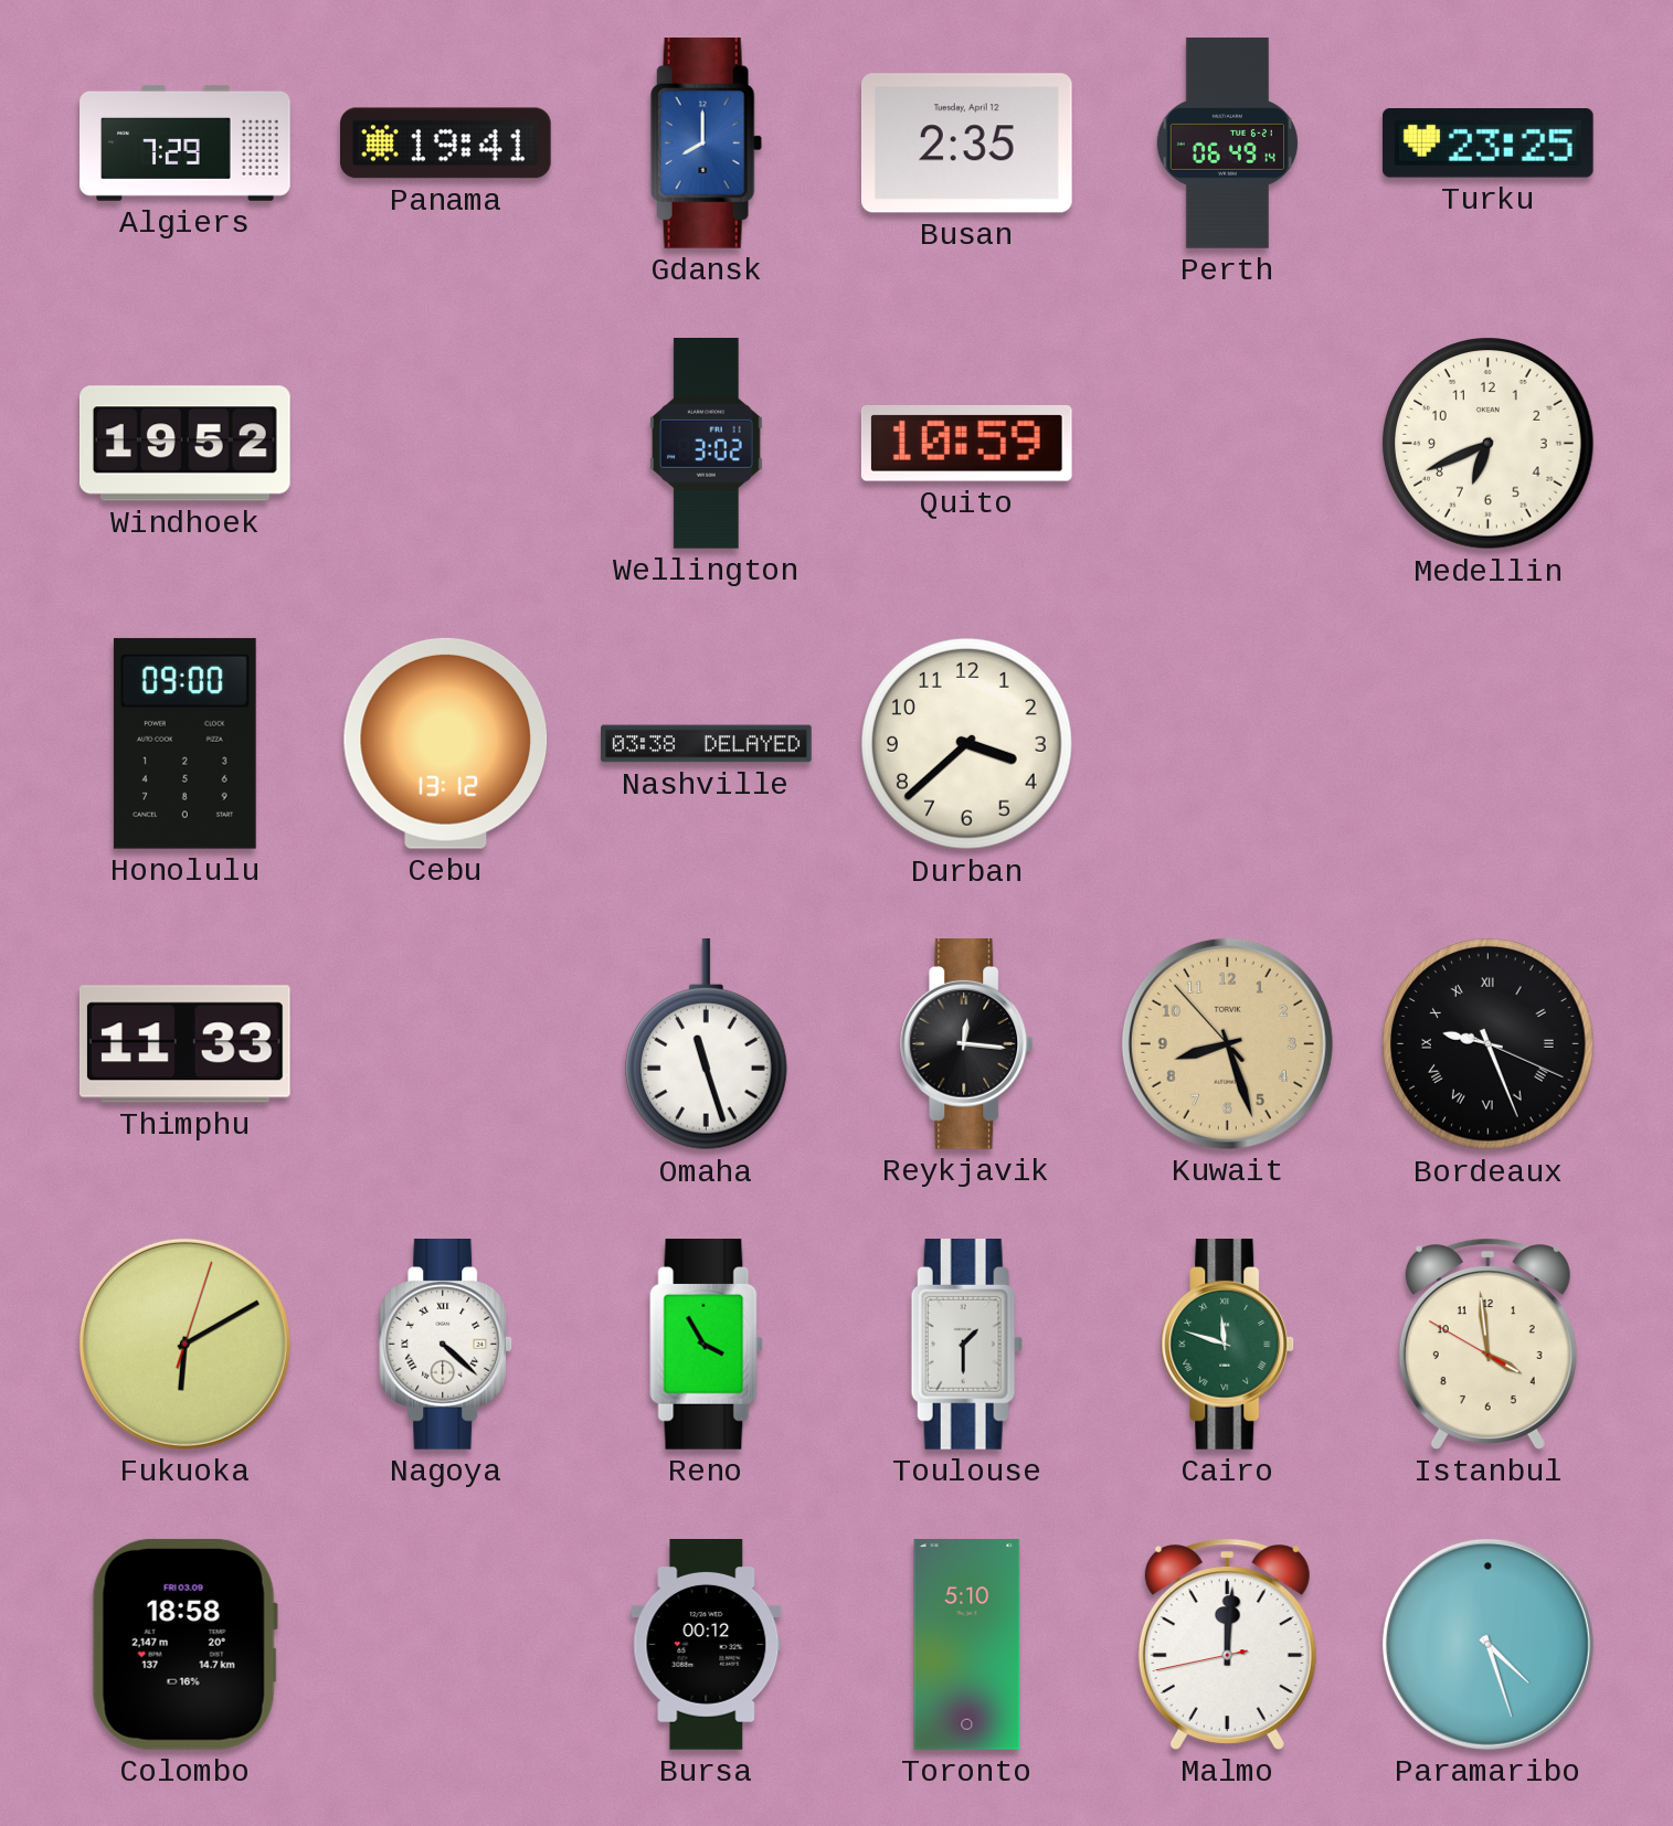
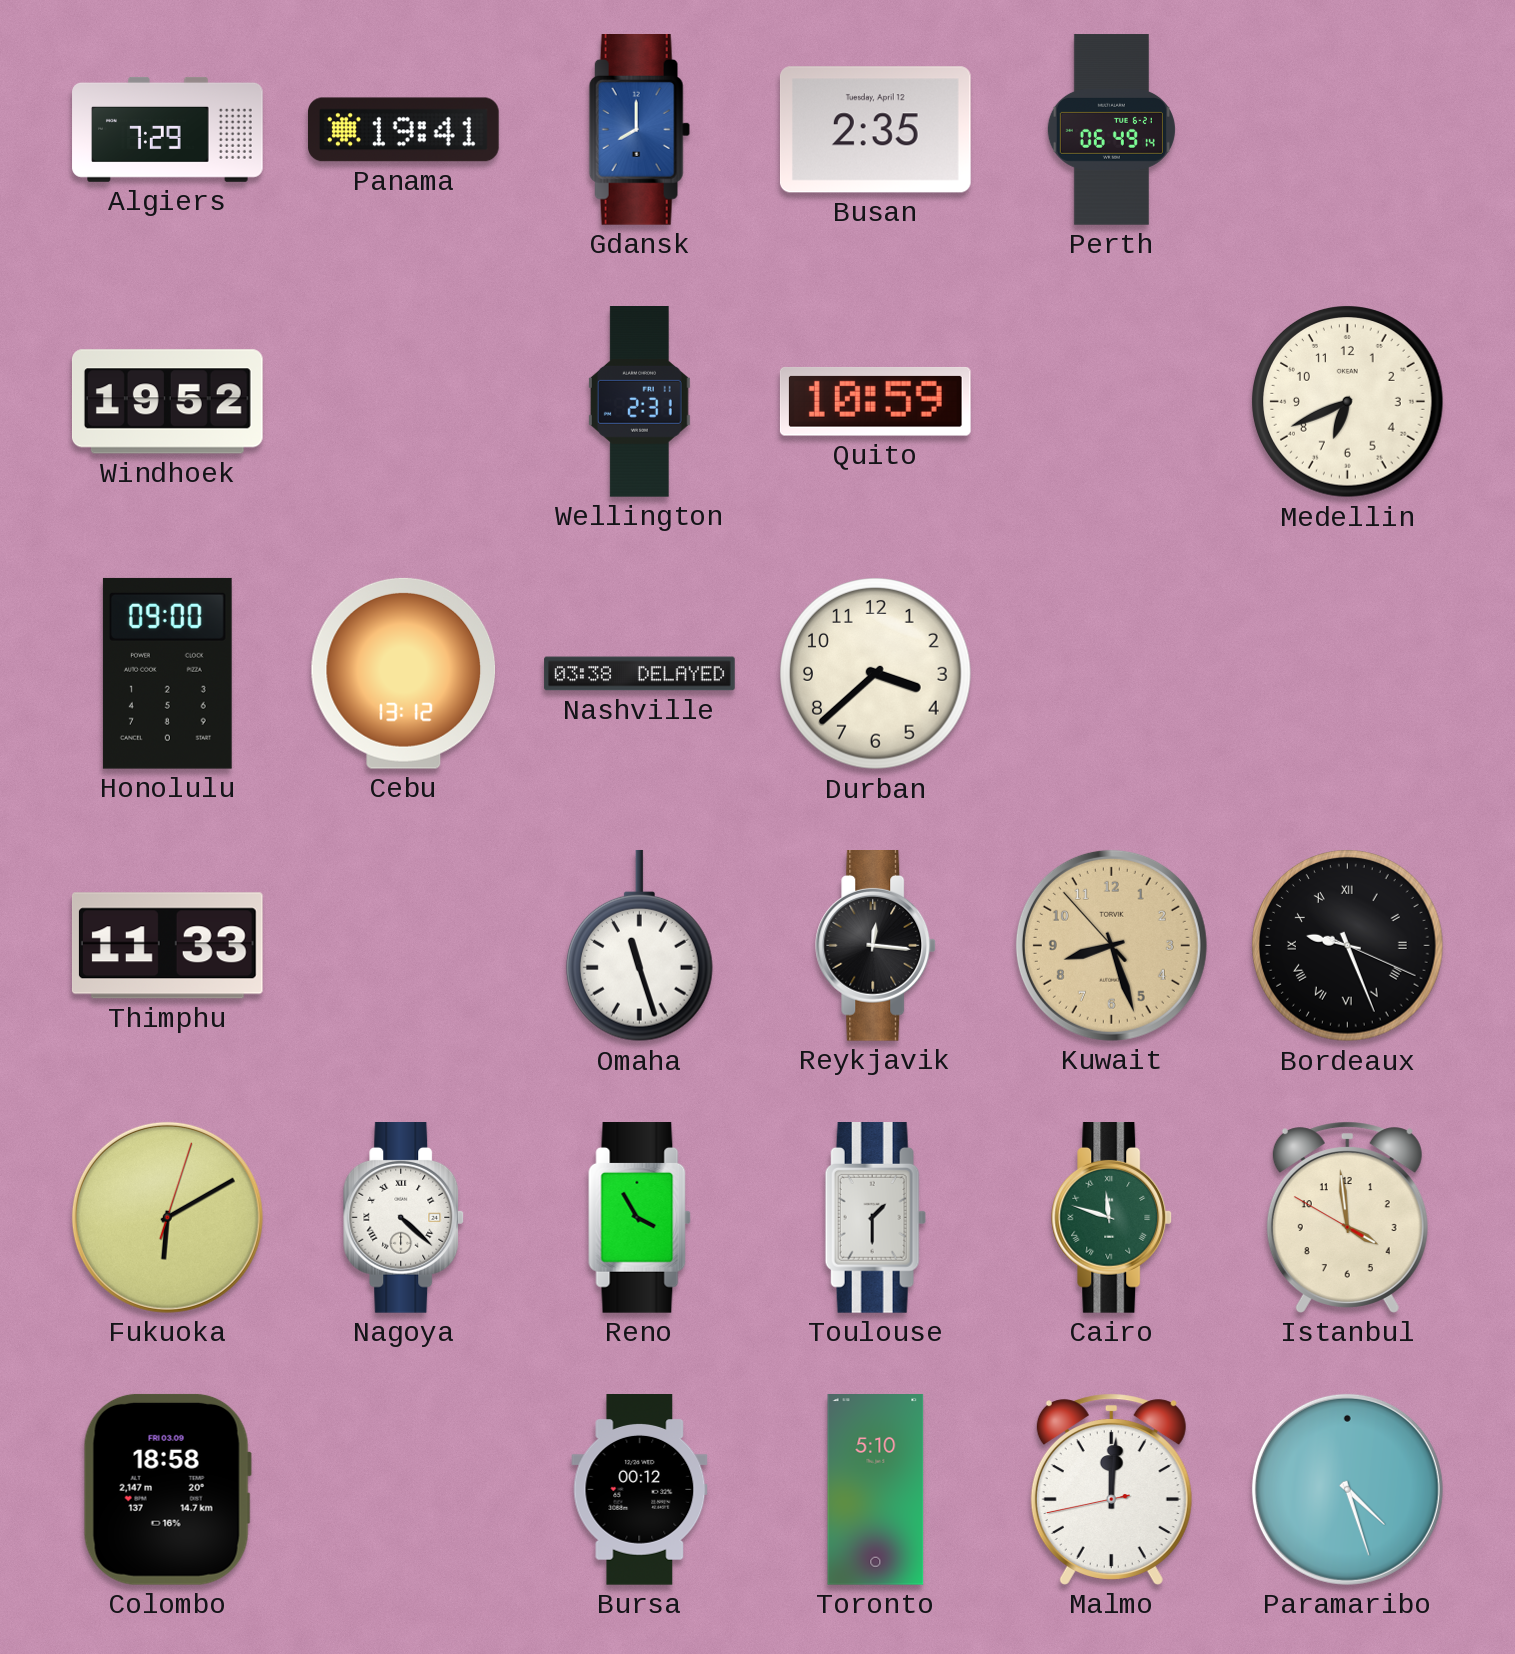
Turku: 23:25 -> none
Wellington: 3:02 -> 2:31
